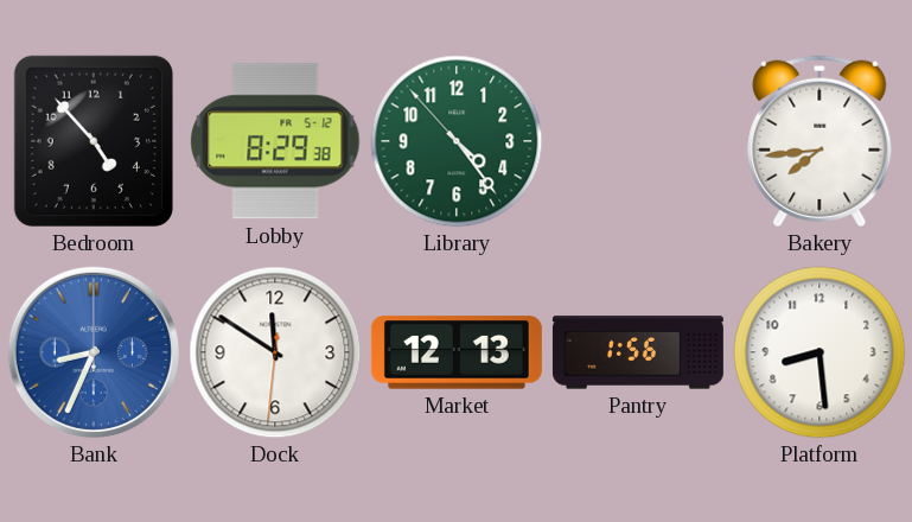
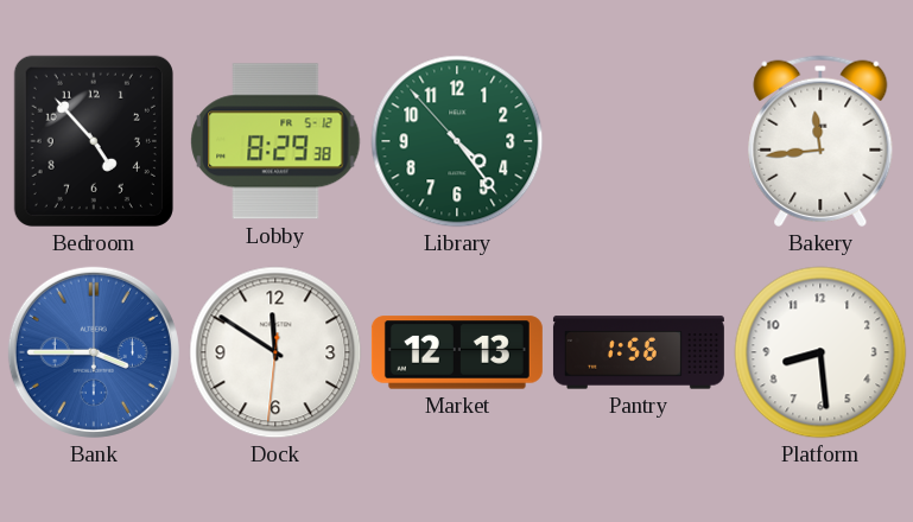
Bakery: 7:44 -> 11:44
Bank: 8:34 -> 3:45
